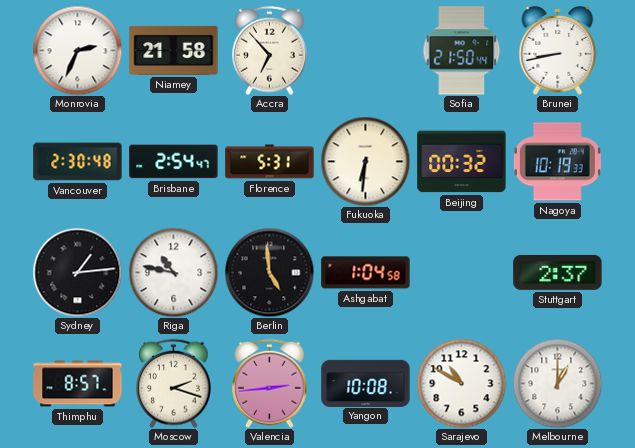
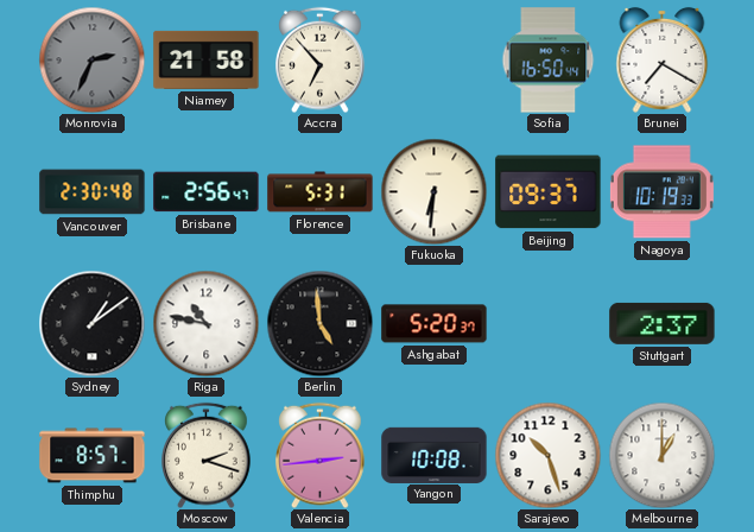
Monrovia dial: white -> grey
Sofia: 21:50 -> 16:50
Brunei: 8:43 -> 7:20
Brisbane: 2:54 -> 2:56
Beijing: 00:32 -> 09:37
Sydney: 1:14 -> 1:09
Ashgabat: 1:04 -> 5:20
Sarajevo: 10:50 -> 10:27
